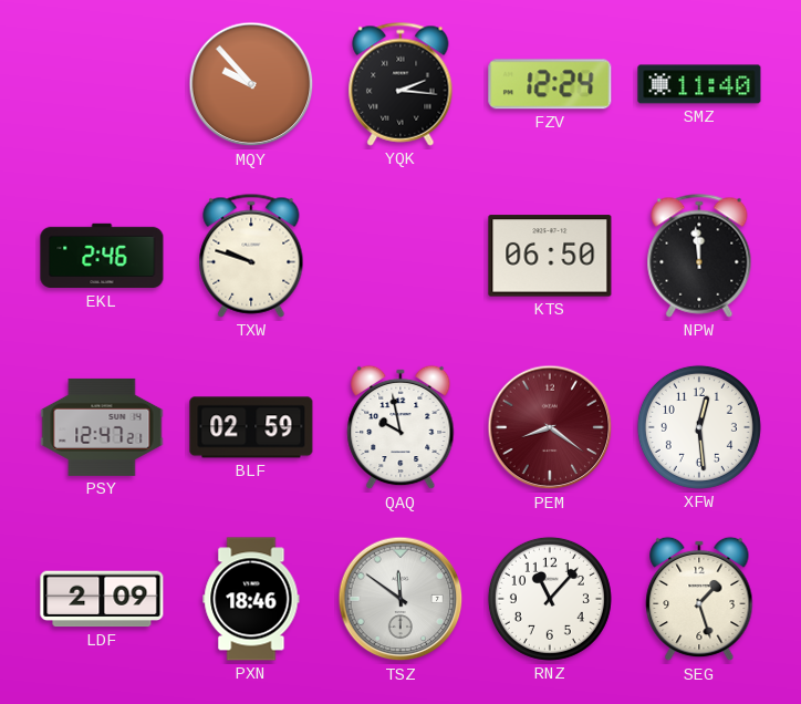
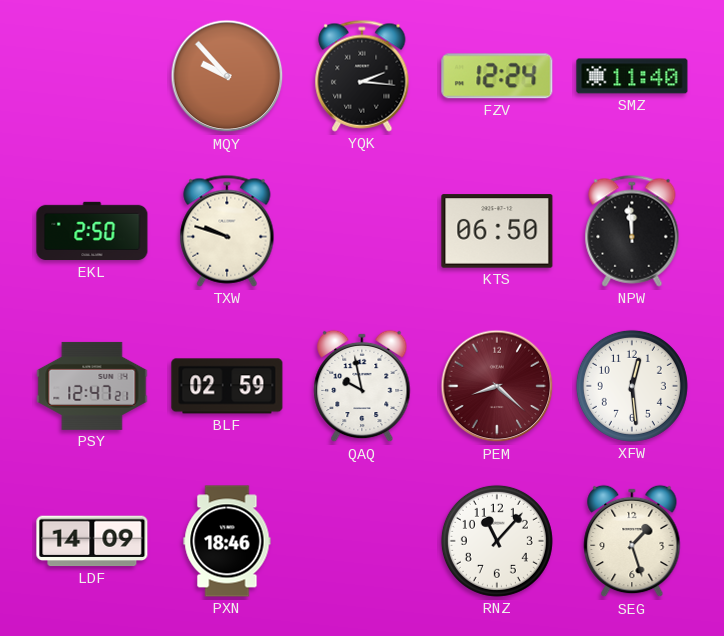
EKL: 2:46 -> 2:50
PEM: 8:21 -> 8:22
LDF: 2:09 -> 14:09
TSZ: 11:51 -> none
